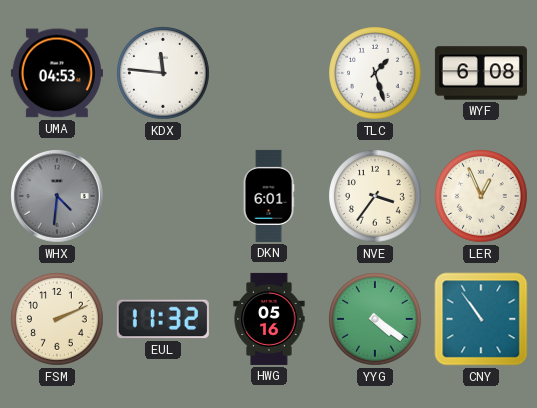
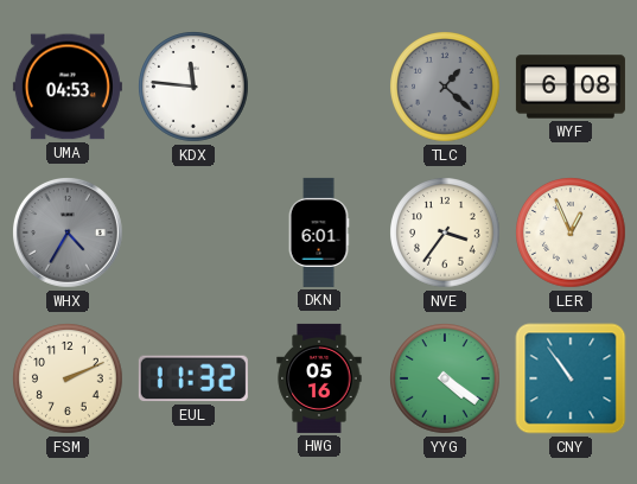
TLC: 1:27 -> 1:22
TLC dial: white -> grey
WHX: 4:31 -> 4:35
